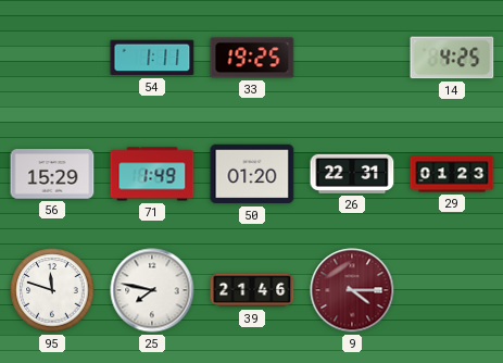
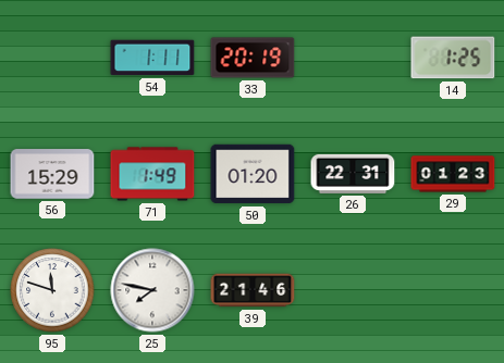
33: 19:25 -> 20:19
14: 4:25 -> 1:25
9: 4:15 -> none
